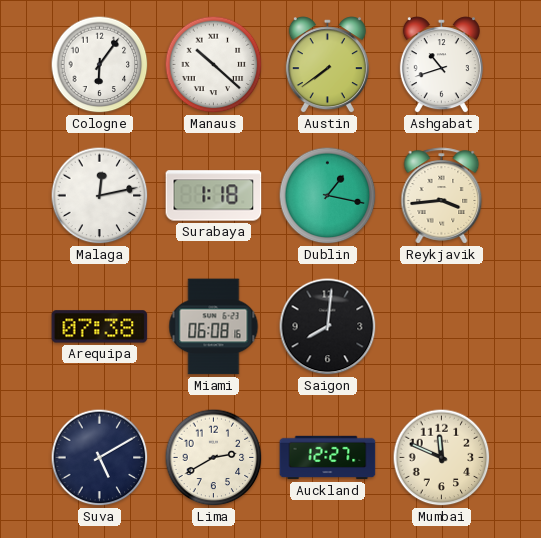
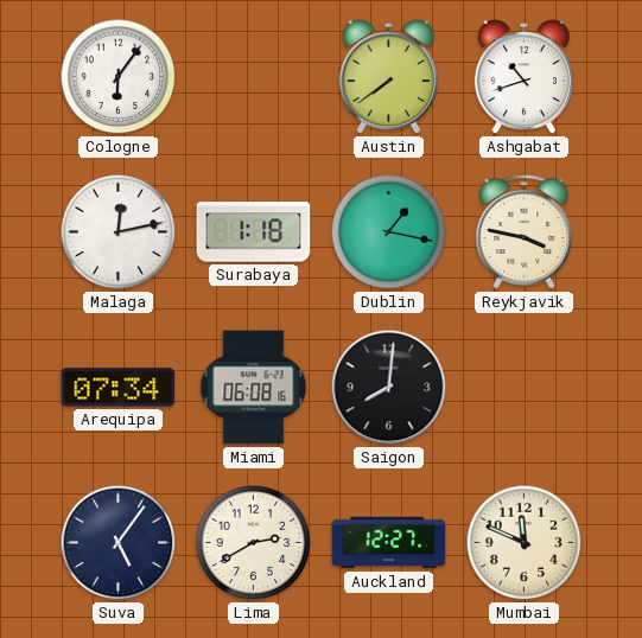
Manaus: 10:22 -> none
Reykjavik: 3:44 -> 3:47
Arequipa: 07:38 -> 07:34
Suva: 5:10 -> 5:06
